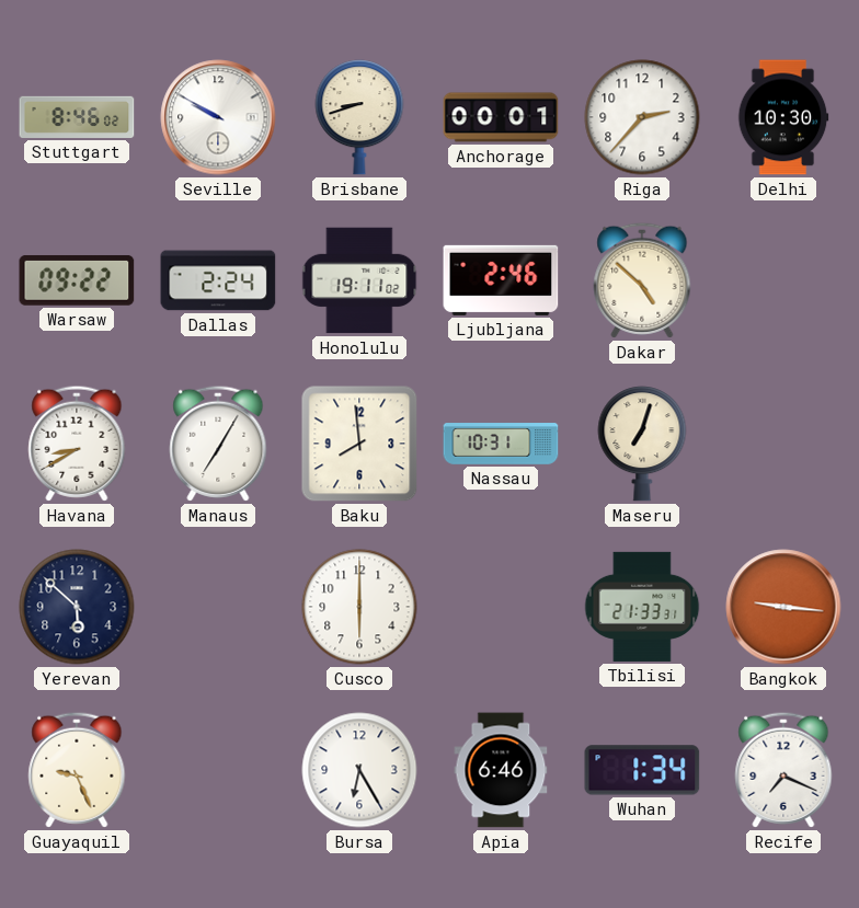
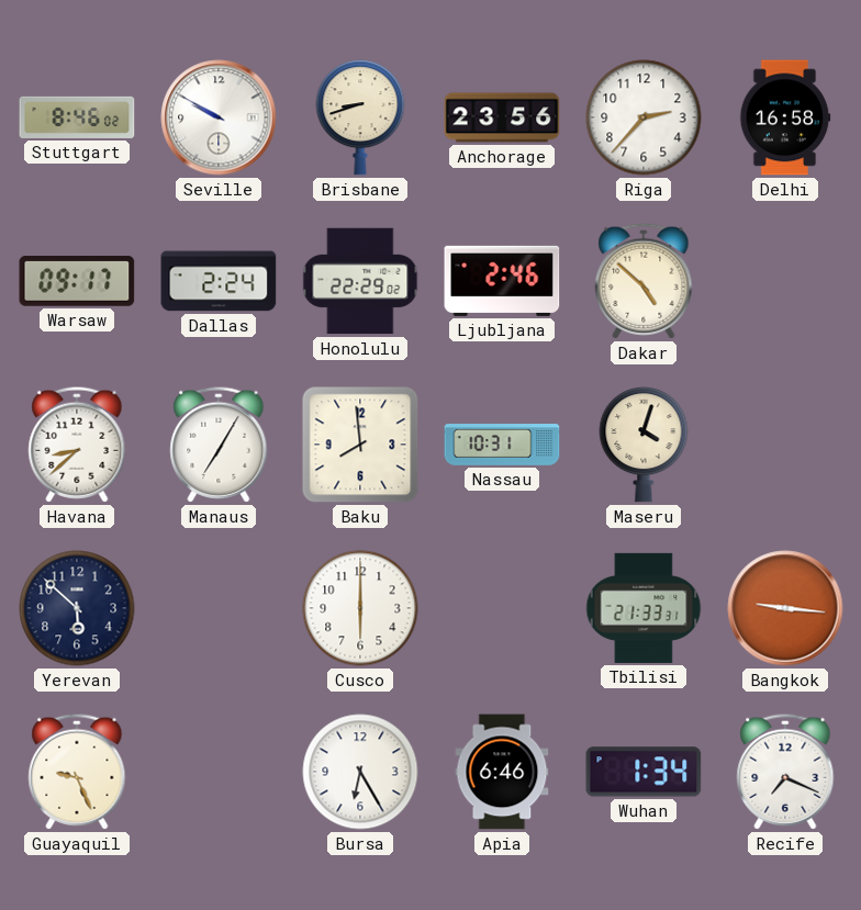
Anchorage: 00:01 -> 23:56
Delhi: 10:30 -> 16:58
Warsaw: 09:22 -> 09:17
Honolulu: 19:11 -> 22:29
Havana: 8:40 -> 8:38
Maseru: 7:03 -> 4:03
